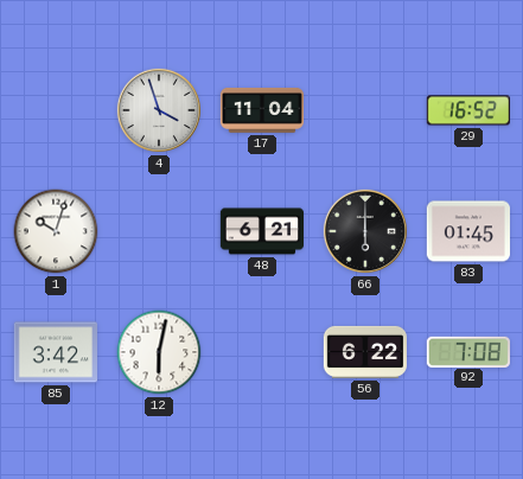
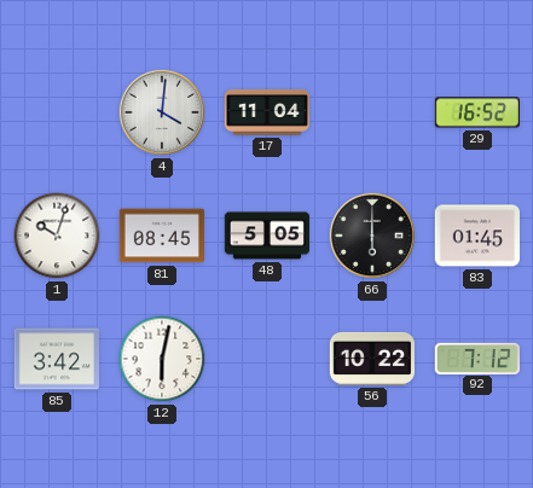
4: 3:57 -> 4:01
81: none -> 08:45
48: 6:21 -> 5:05
56: 6:22 -> 10:22
92: 7:08 -> 7:12
